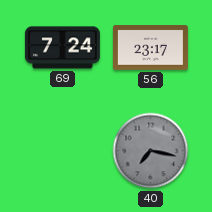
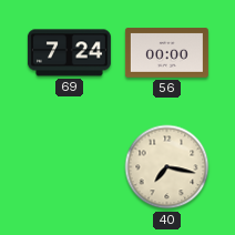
56: 23:17 -> 00:00
40 dial: grey -> cream
